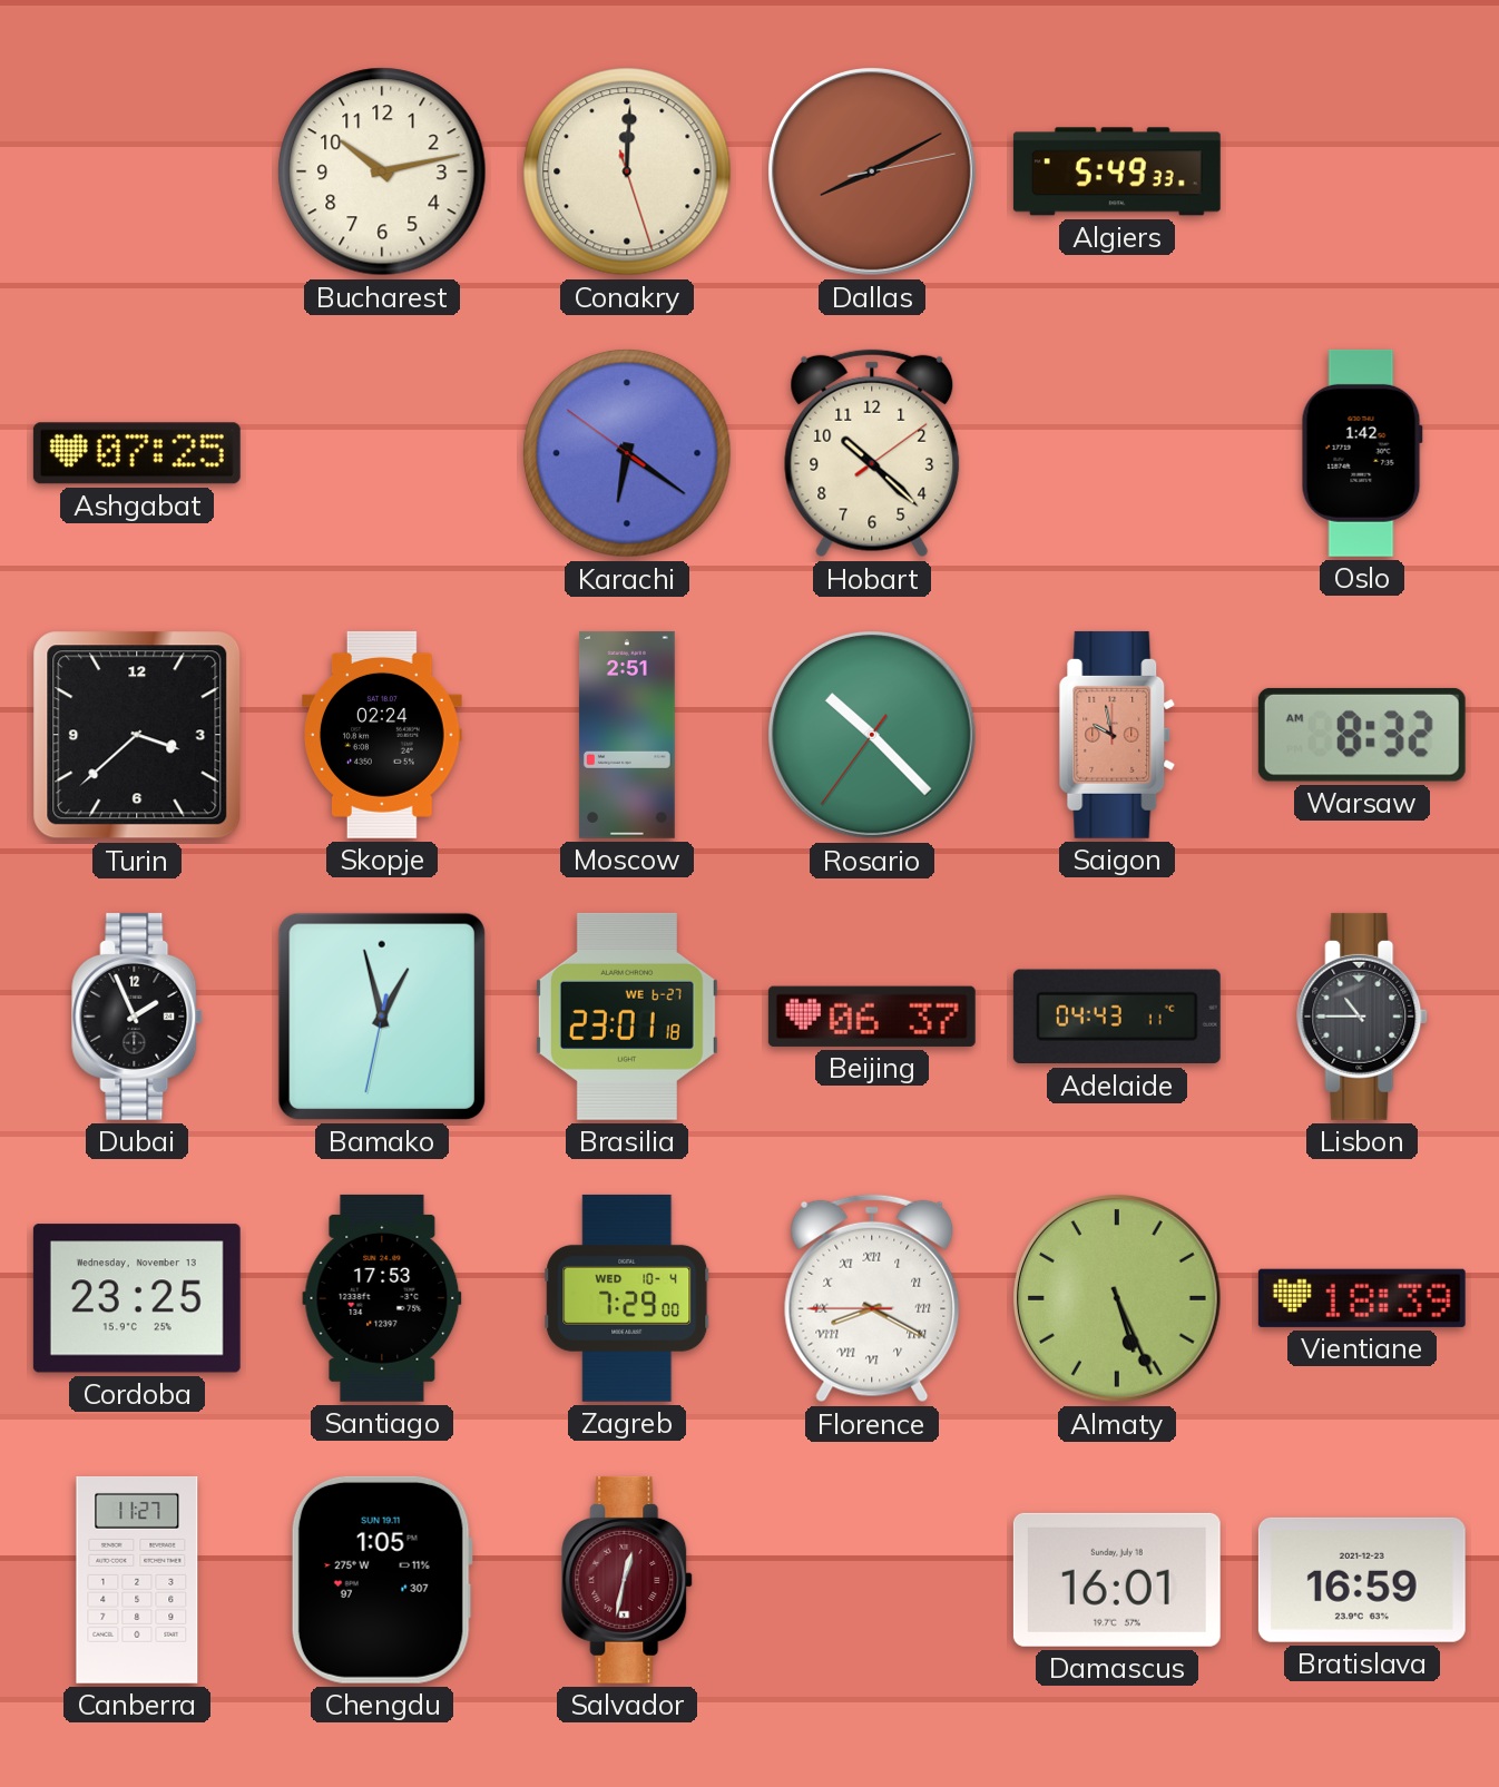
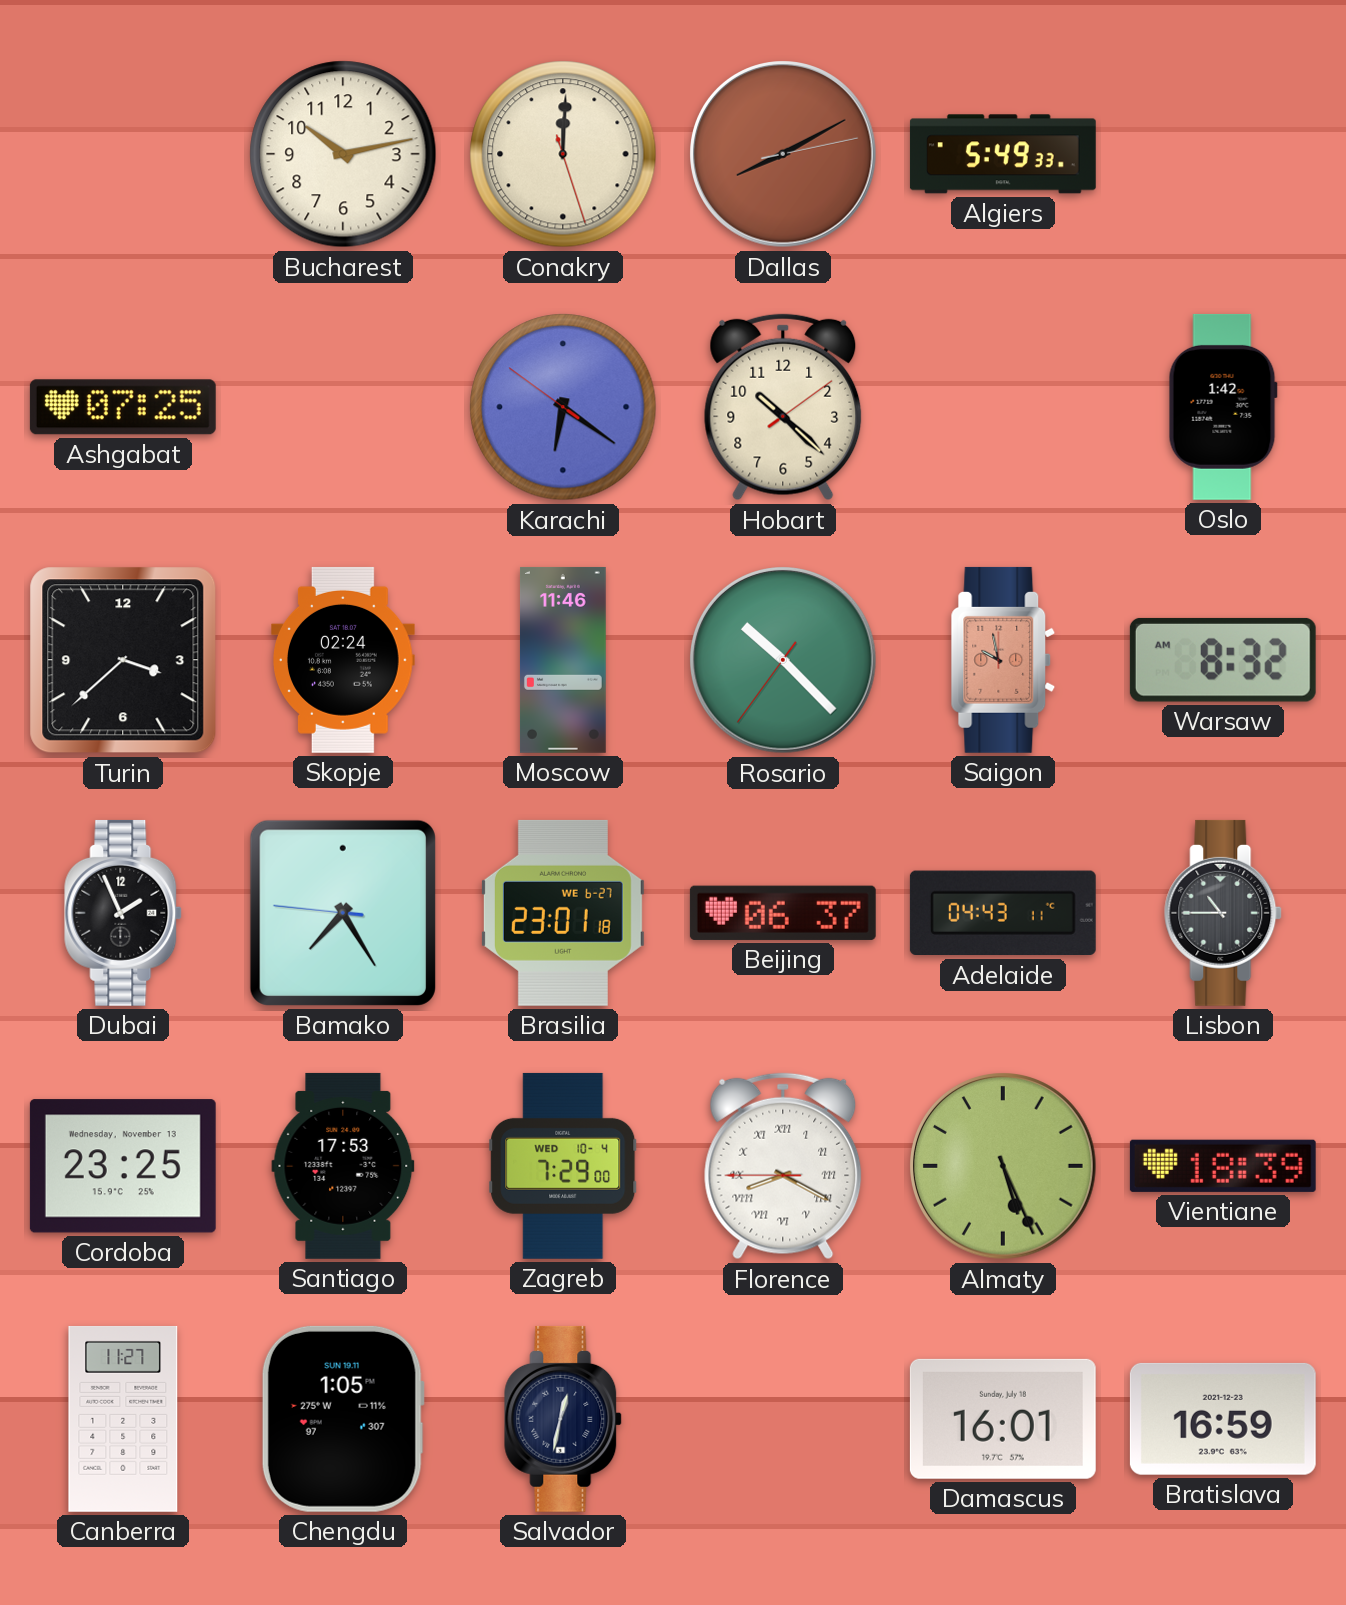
Moscow: 2:51 -> 11:46
Bamako: 12:57 -> 7:24
Salvador dial: burgundy -> navy
